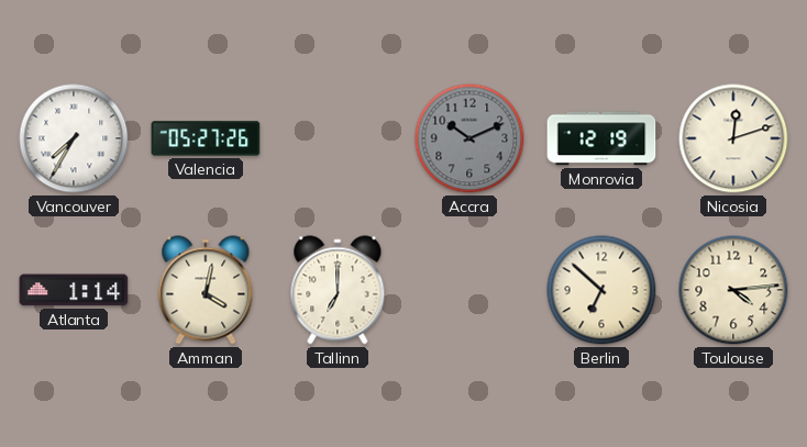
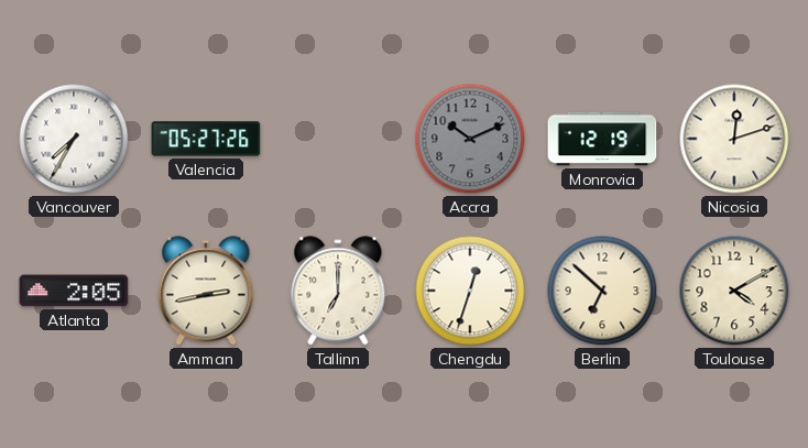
Atlanta: 1:14 -> 2:05
Amman: 4:02 -> 2:43
Chengdu: none -> 12:33
Toulouse: 4:14 -> 4:10
